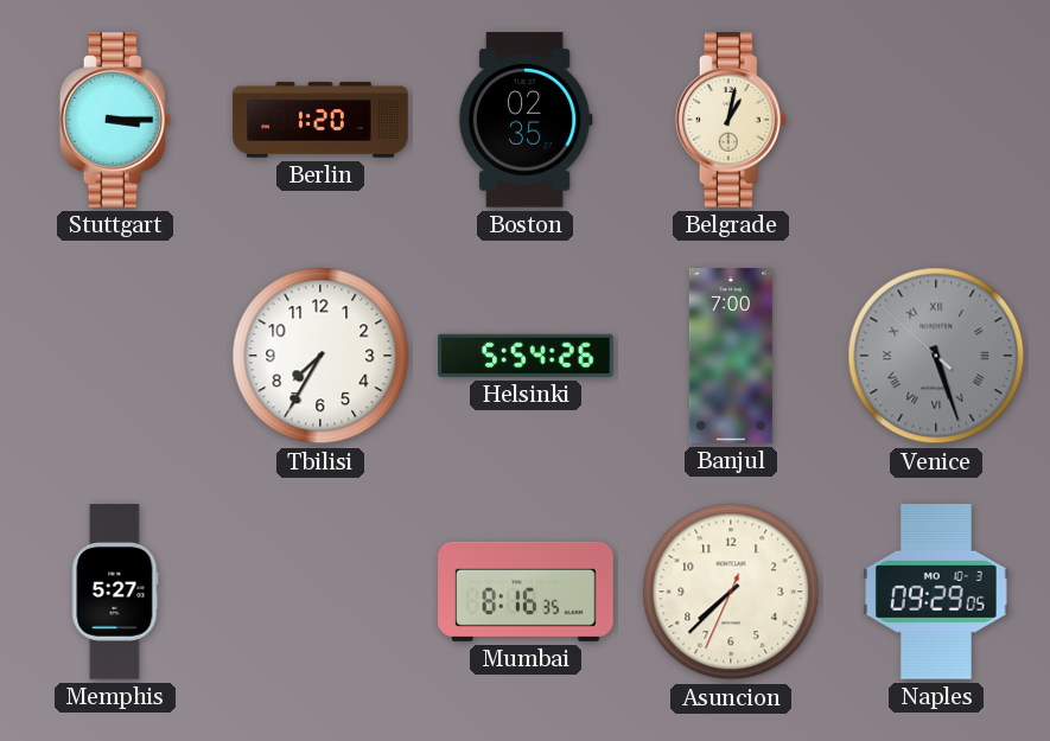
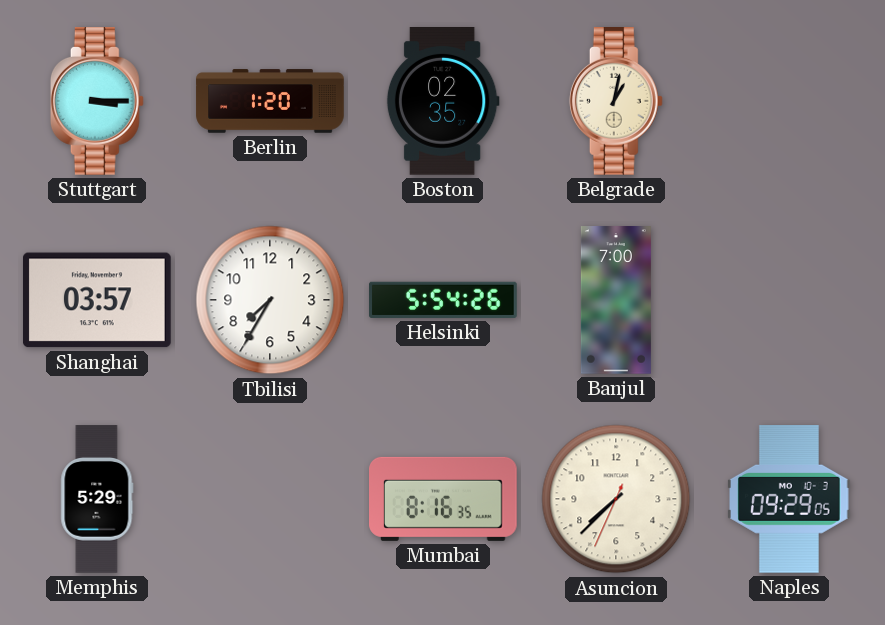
Shanghai: none -> 03:57
Venice: 5:26 -> none
Memphis: 5:27 -> 5:29
